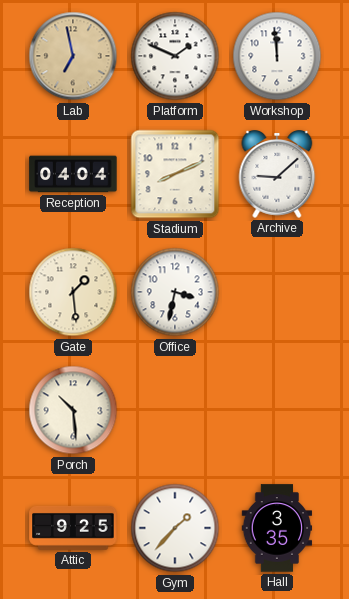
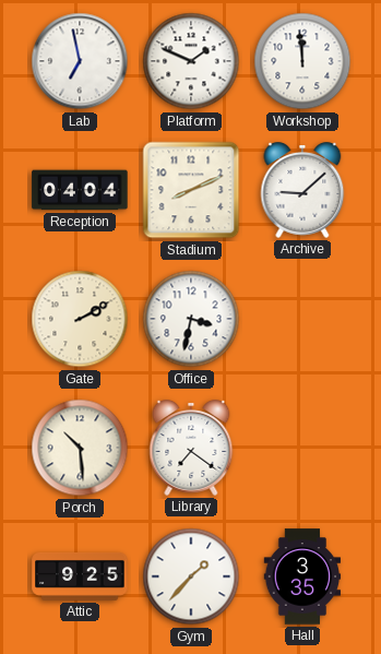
Lab dial: champagne -> white
Gate: 1:29 -> 2:10
Library: none -> 7:21
